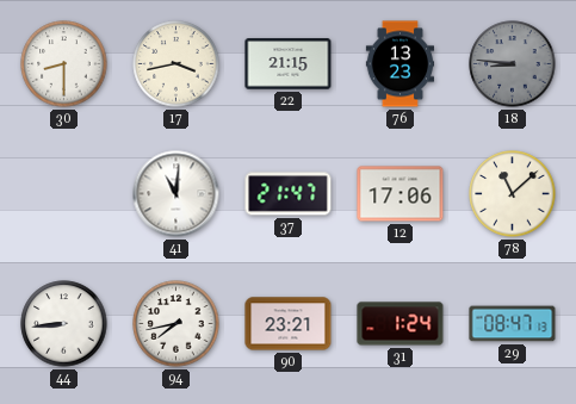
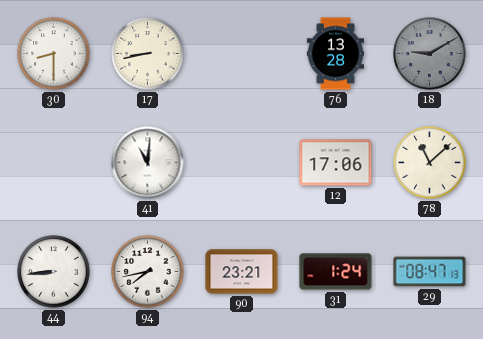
17: 3:43 -> 8:43
22: 21:15 -> none
76: 13:23 -> 13:28
18: 8:46 -> 9:10
37: 21:47 -> none
